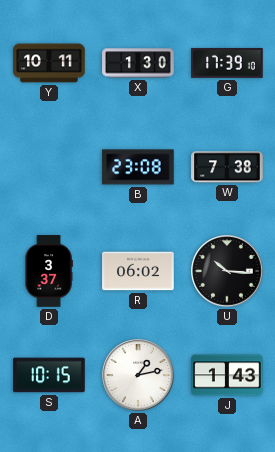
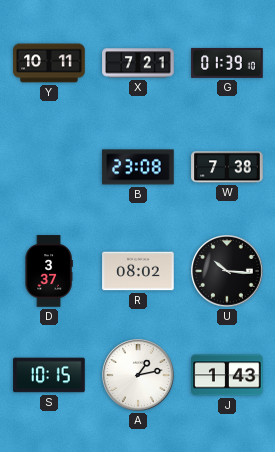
X: 1:30 -> 7:21
G: 17:39 -> 01:39
R: 06:02 -> 08:02
